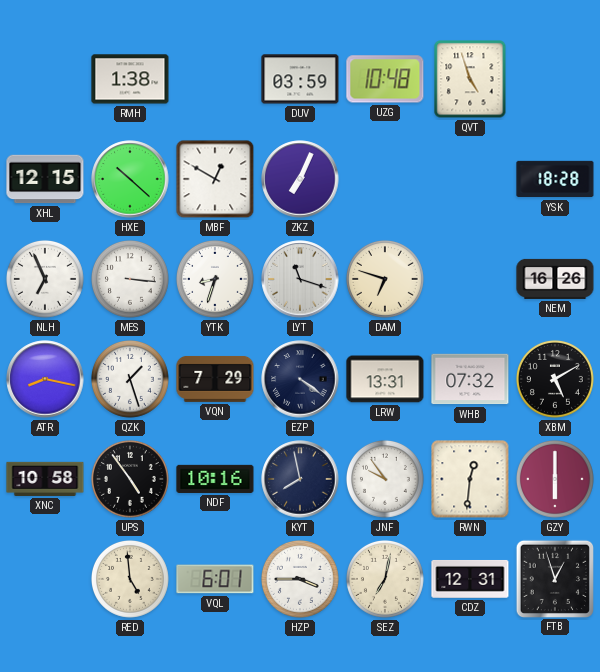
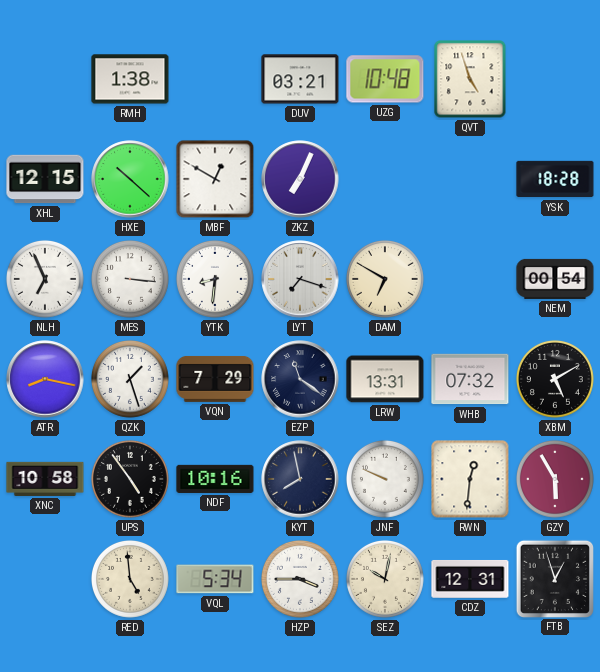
DUV: 03:59 -> 03:21
YTK: 8:33 -> 8:31
LYT: 11:18 -> 7:18
DAM: 6:48 -> 6:50
NEM: 16:26 -> 00:54
EZP: 4:21 -> 11:21
JNF: 9:54 -> 9:49
GZY: 6:00 -> 5:55
VQL: 6:01 -> 5:34
SEZ: 7:02 -> 10:02
